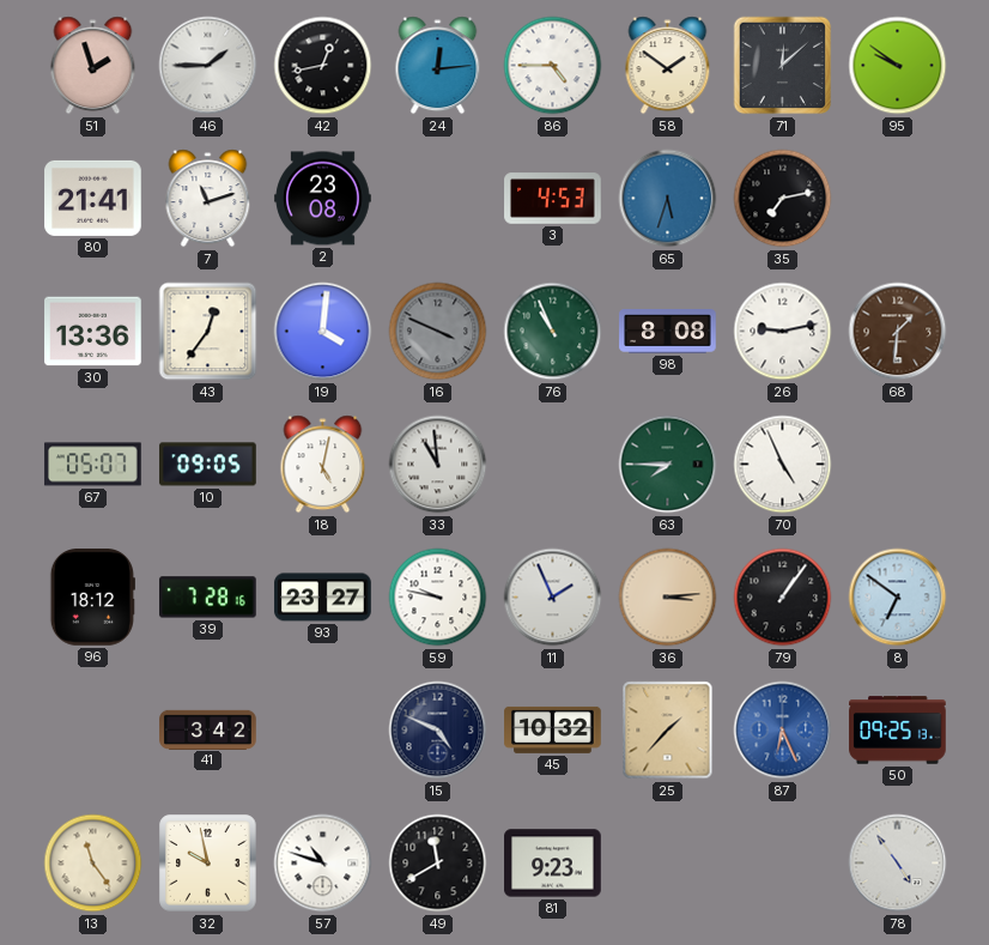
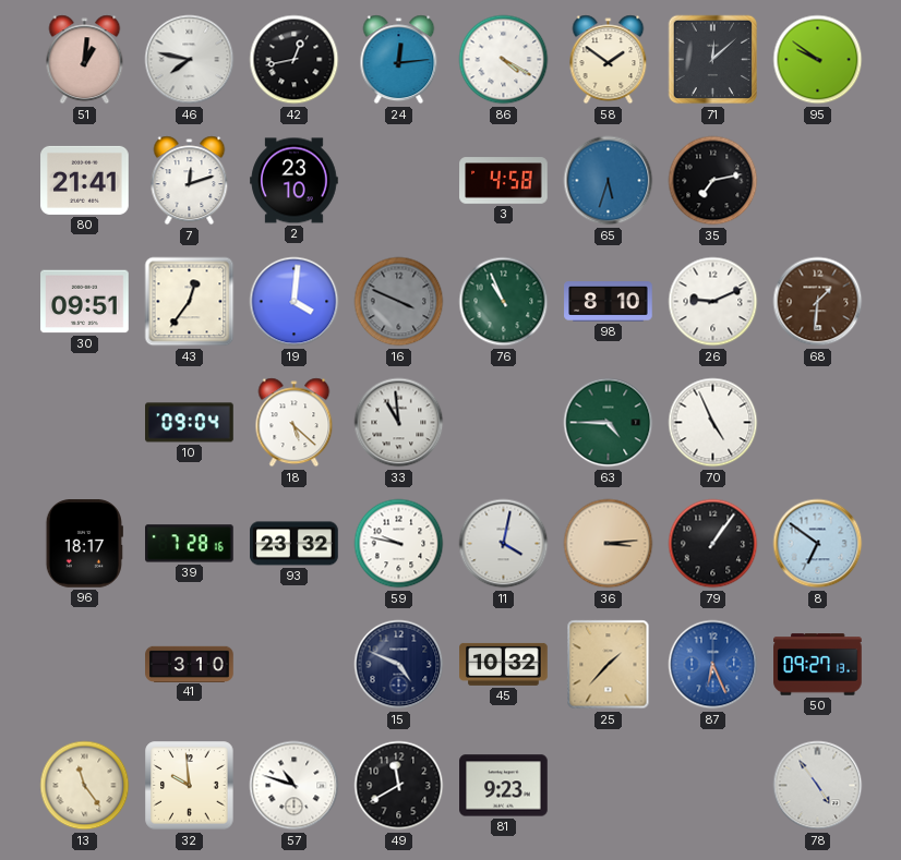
51: 1:57 -> 1:01
46: 1:45 -> 7:47
86: 4:45 -> 4:20
7: 11:12 -> 12:12
2: 23:08 -> 23:10
3: 4:53 -> 4:58
30: 13:36 -> 09:51
98: 8:08 -> 8:10
26: 9:13 -> 9:11
67: 05:07 -> none
10: 09:05 -> 09:04
18: 5:02 -> 5:22
63: 7:45 -> 4:45
96: 18:12 -> 18:17
93: 23:27 -> 23:32
11: 1:56 -> 4:02
41: 3:42 -> 3:10
50: 09:25 -> 09:27
32: 9:58 -> 9:59
